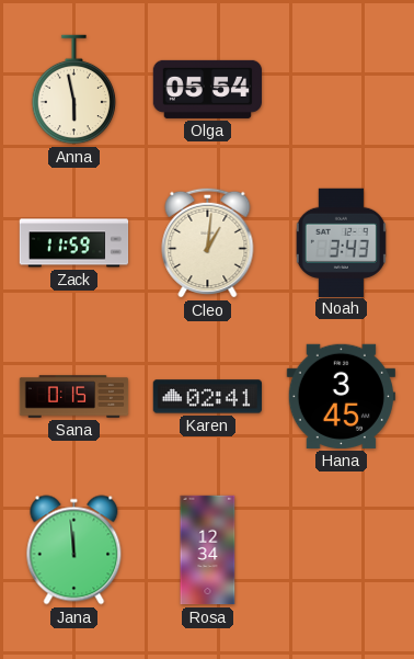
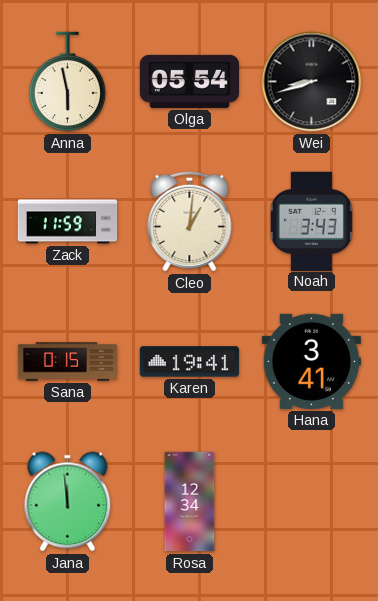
Wei: none -> 8:42
Karen: 02:41 -> 19:41
Hana: 3:45 -> 3:41
